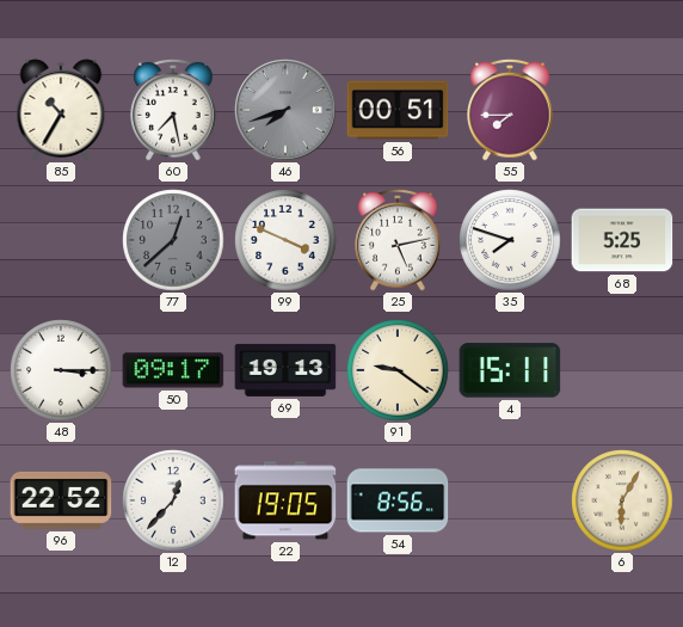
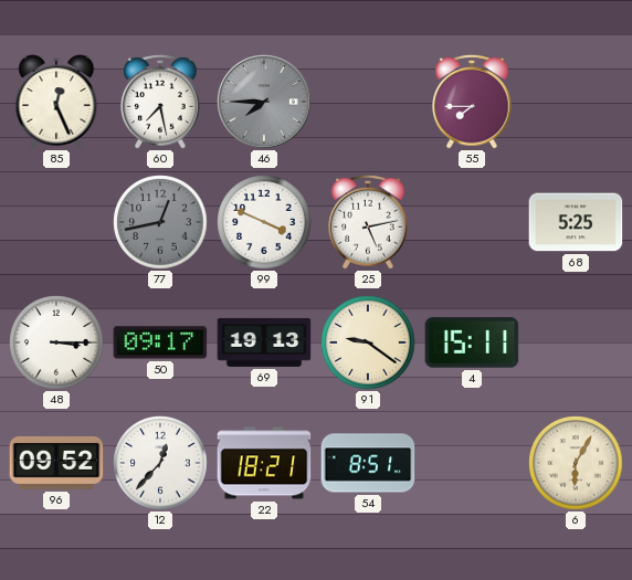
85: 10:35 -> 12:26
46: 7:42 -> 7:45
56: 00:51 -> none
77: 12:38 -> 12:43
35: 7:48 -> none
96: 22:52 -> 09:52
22: 19:05 -> 18:21
54: 8:56 -> 8:51
